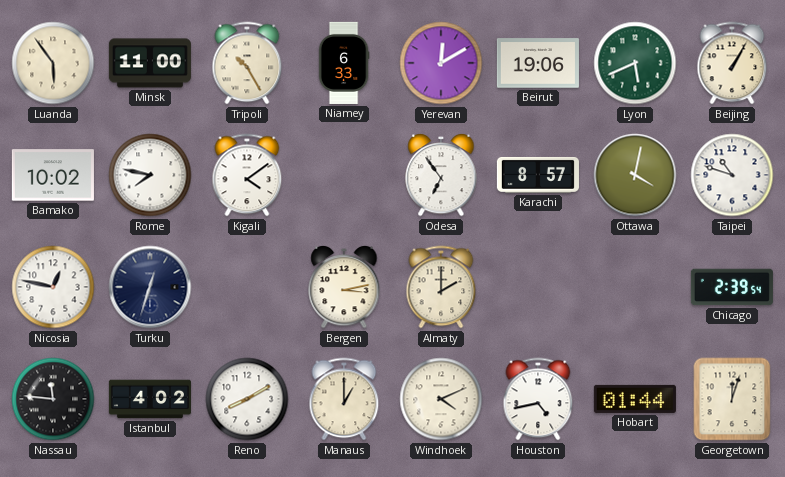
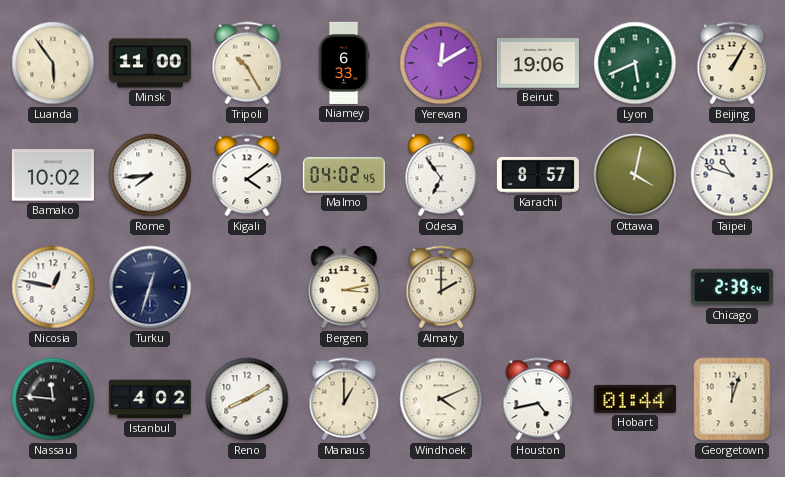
Rome: 7:47 -> 7:44
Malmo: none -> 04:02
